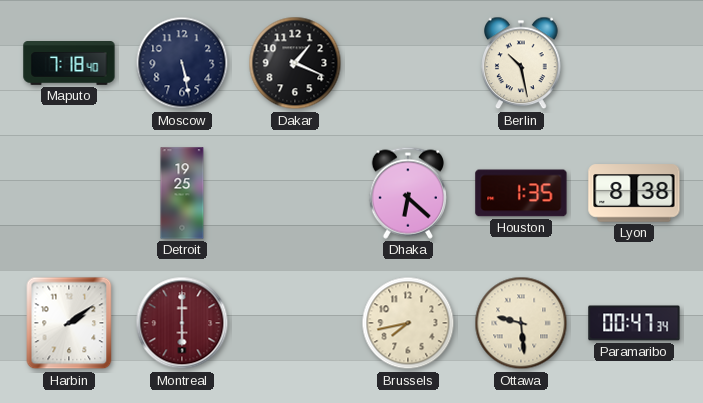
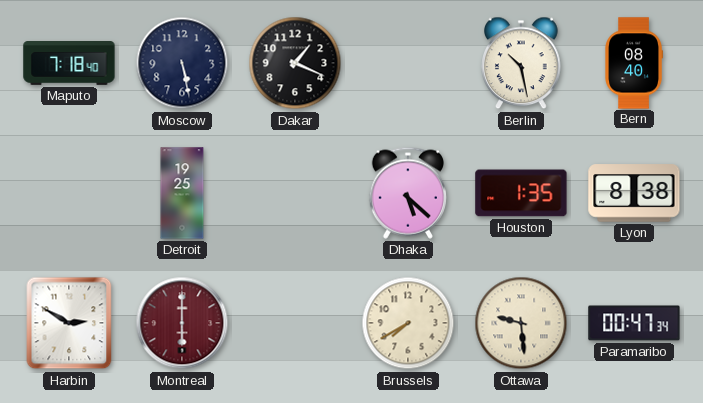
Bern: none -> 08:40
Dhaka: 6:22 -> 5:22
Harbin: 2:09 -> 2:50
Brussels: 7:43 -> 7:40
